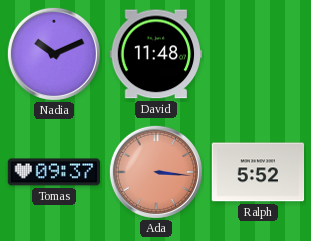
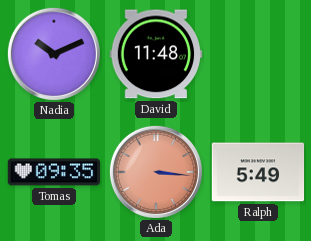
Tomas: 09:37 -> 09:35
Ralph: 5:52 -> 5:49
